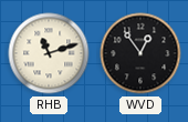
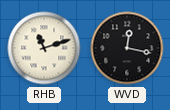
WVD: 12:54 -> 12:17
